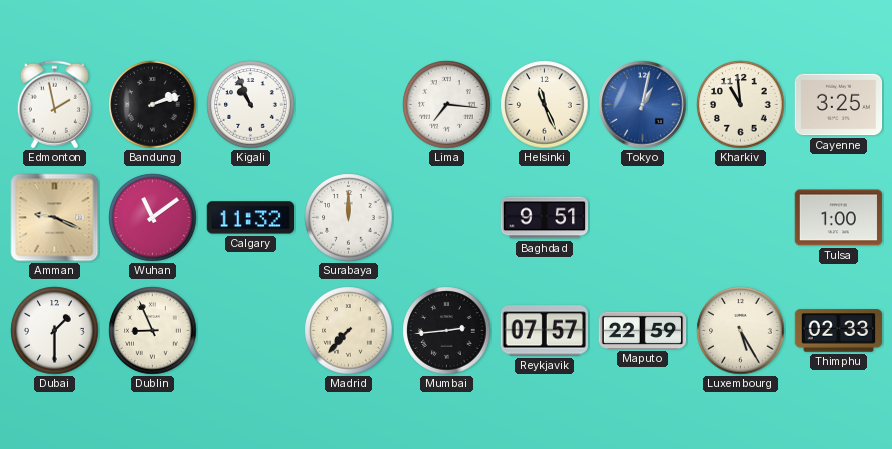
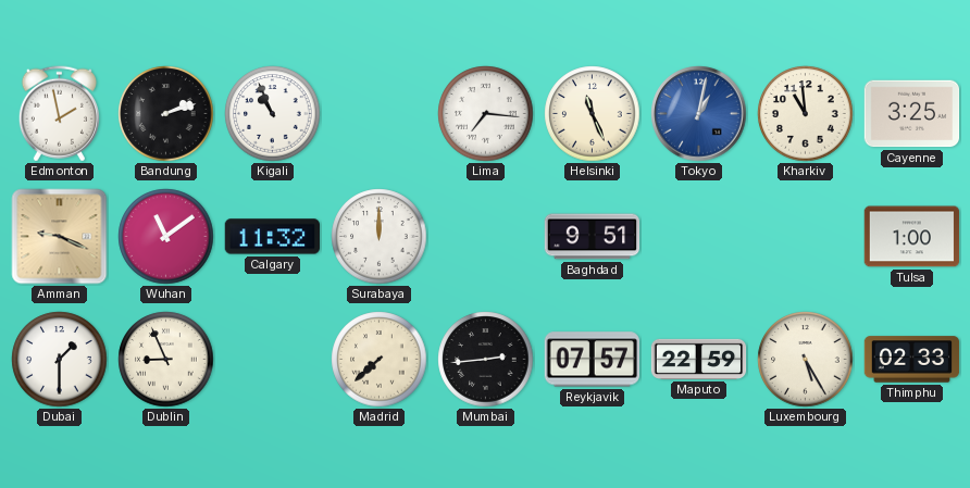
Madrid: 7:37 -> 7:38
